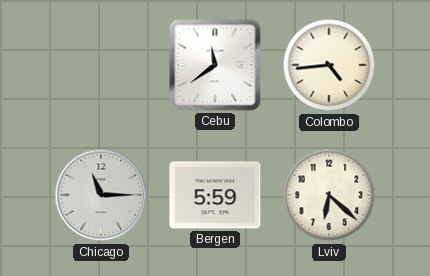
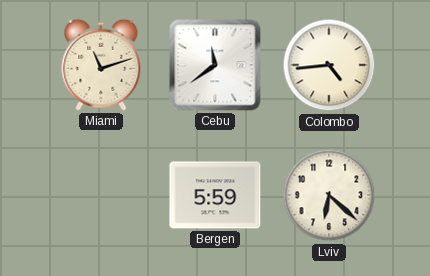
Miami: none -> 11:12
Chicago: 11:15 -> none
